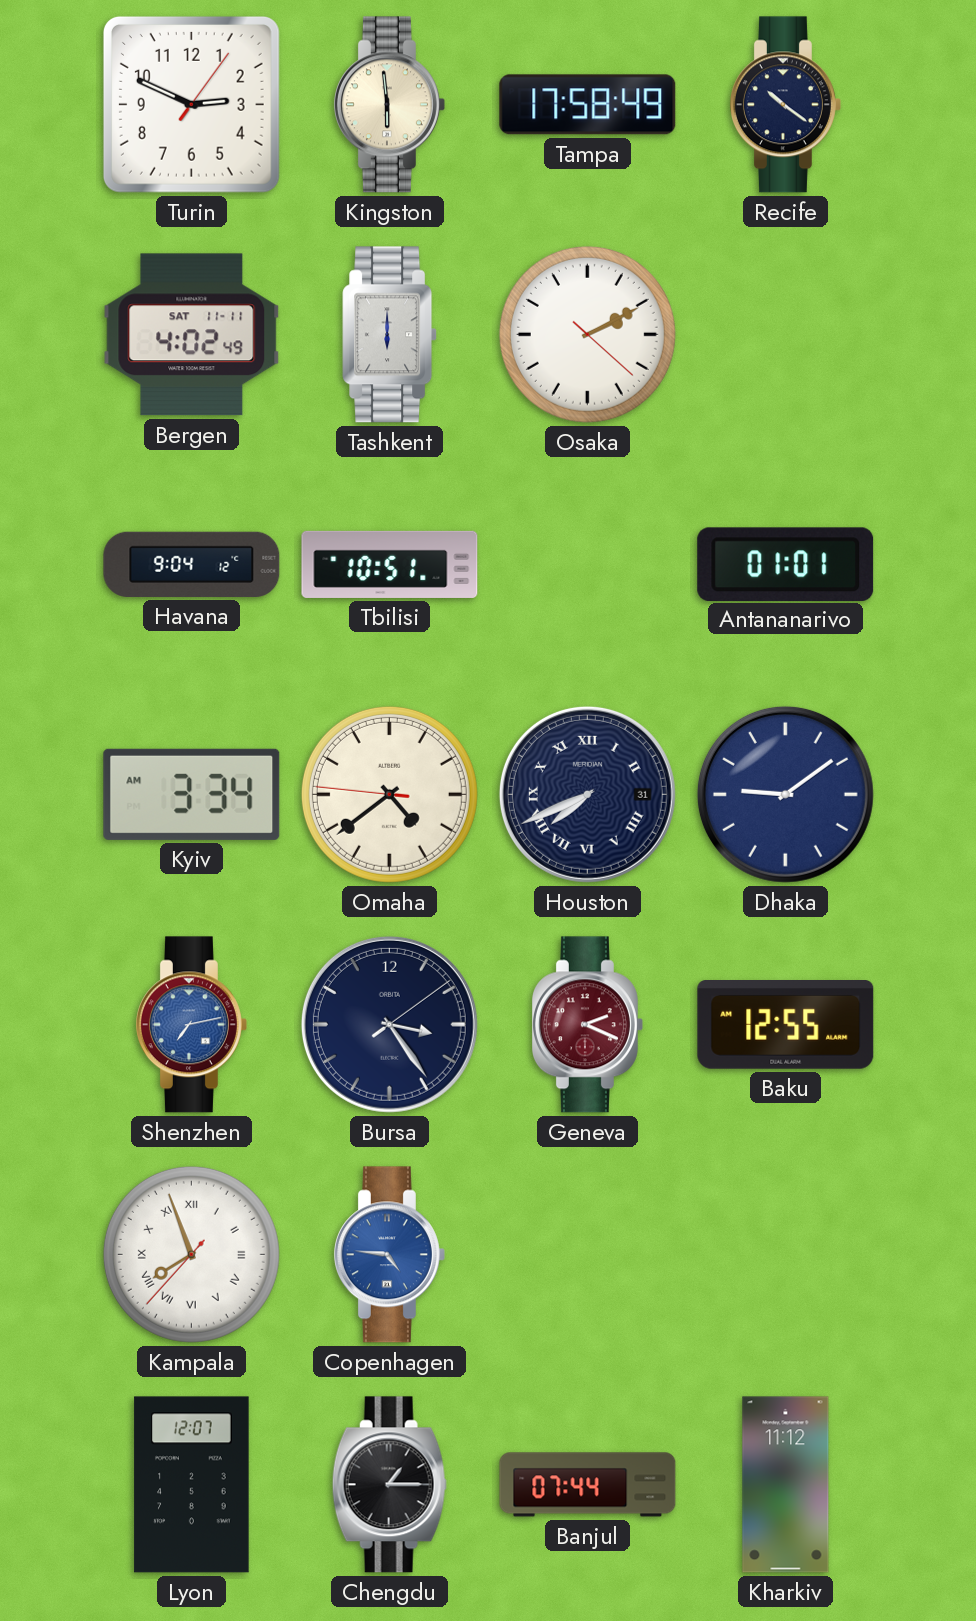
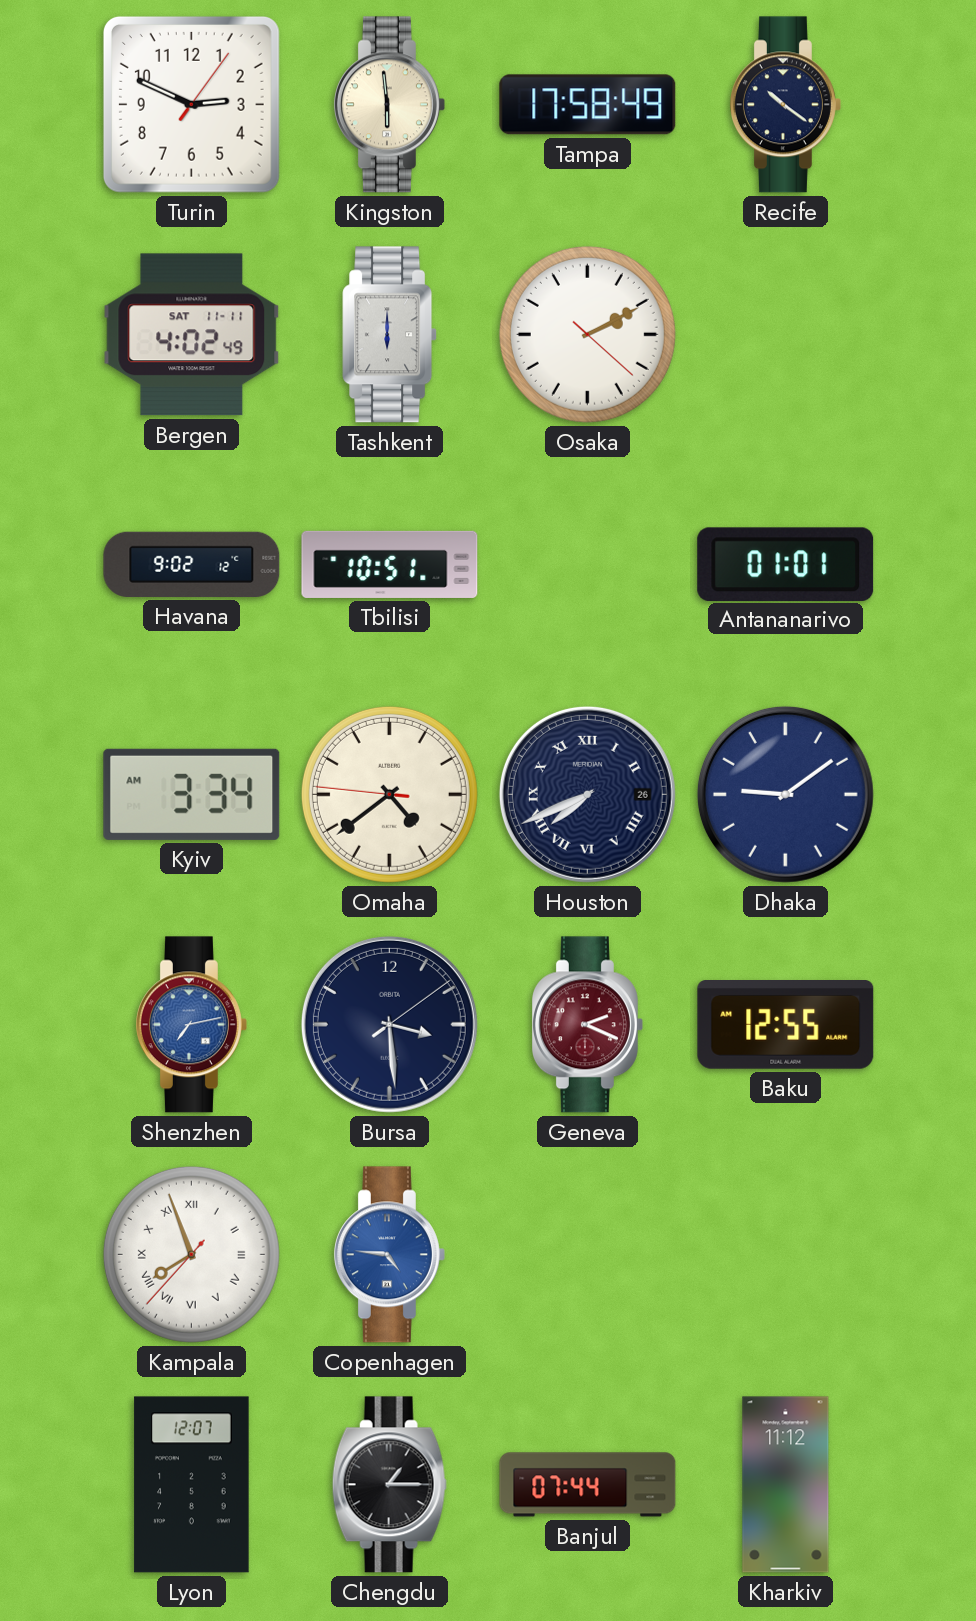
Havana: 9:04 -> 9:02
Houston date: 31 -> 26
Bursa: 3:24 -> 3:29
